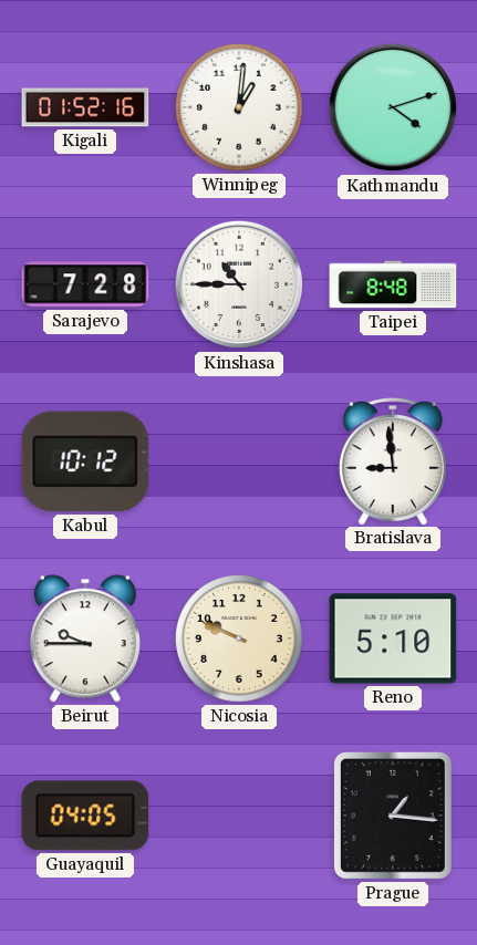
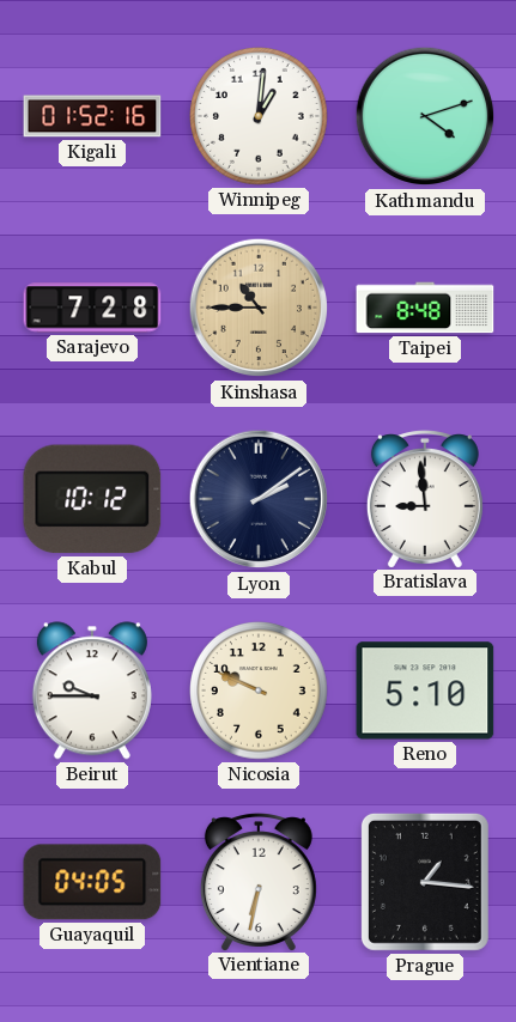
Kinshasa dial: white -> champagne
Lyon: none -> 2:09
Vientiane: none -> 6:32
